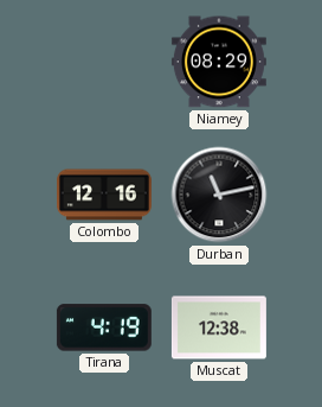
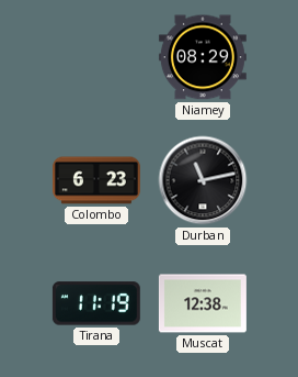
Colombo: 12:16 -> 6:23
Tirana: 4:19 -> 11:19
